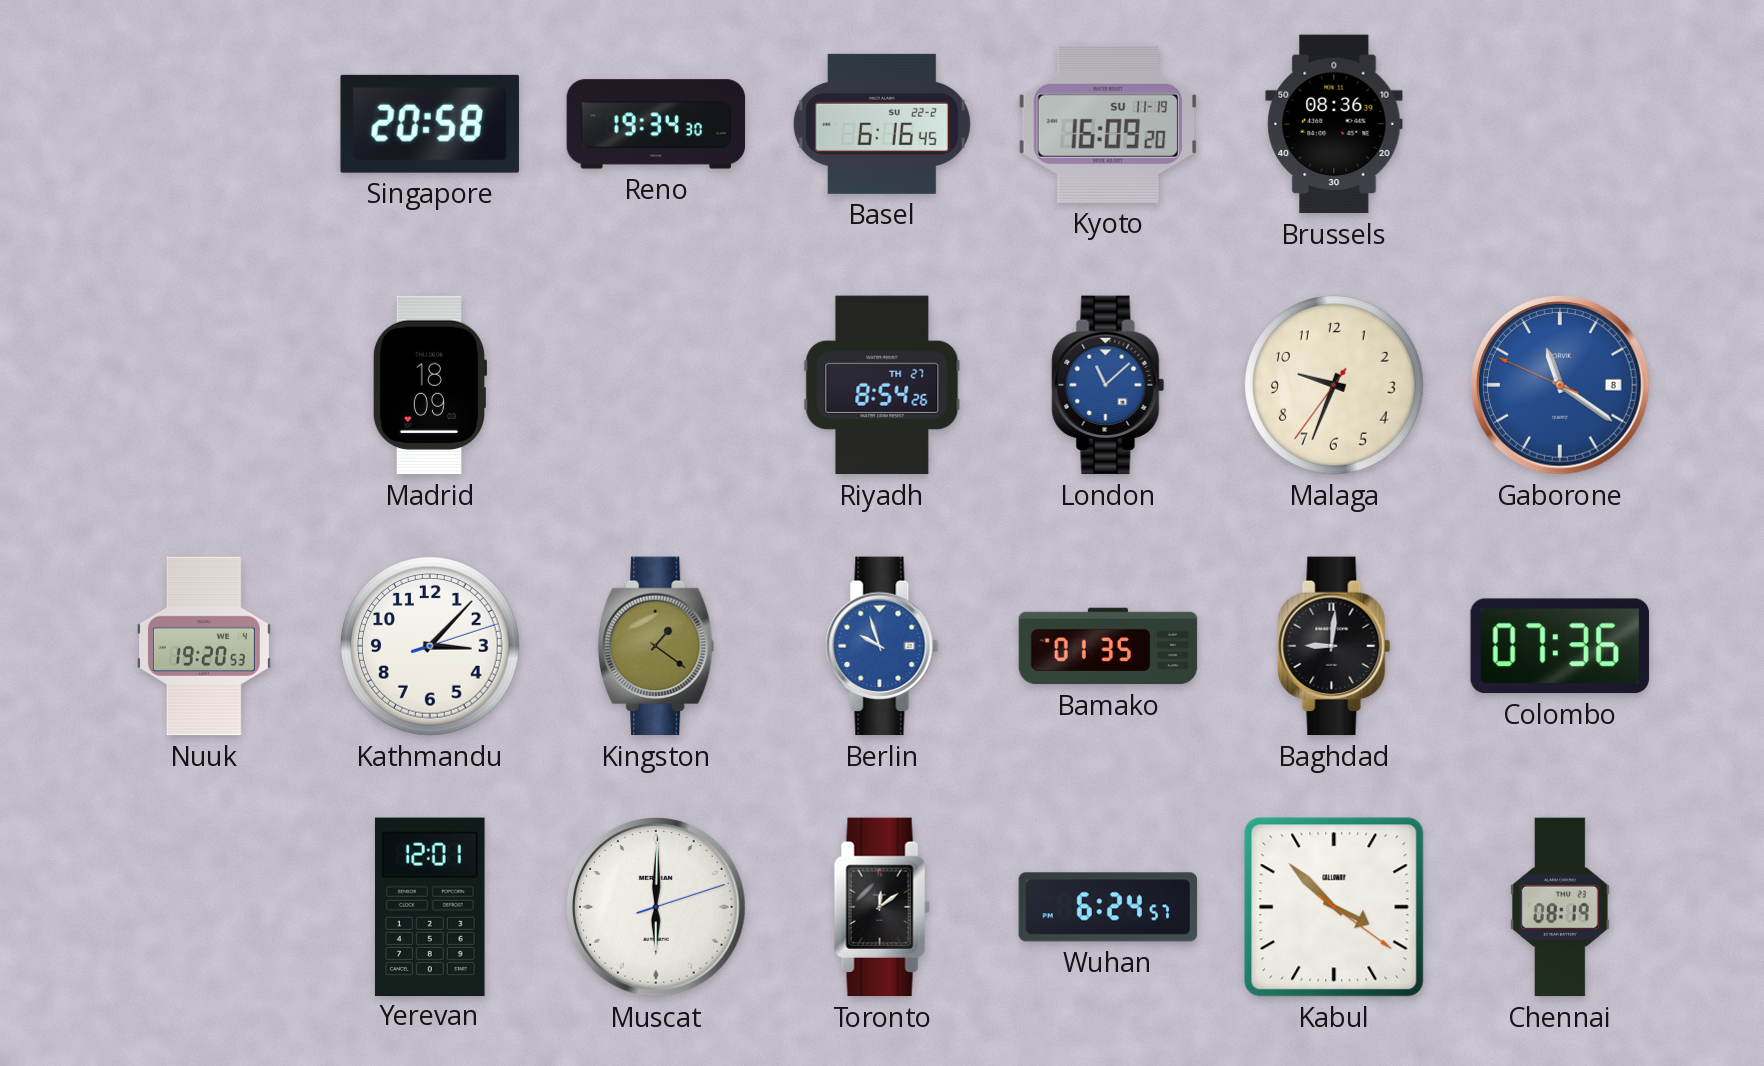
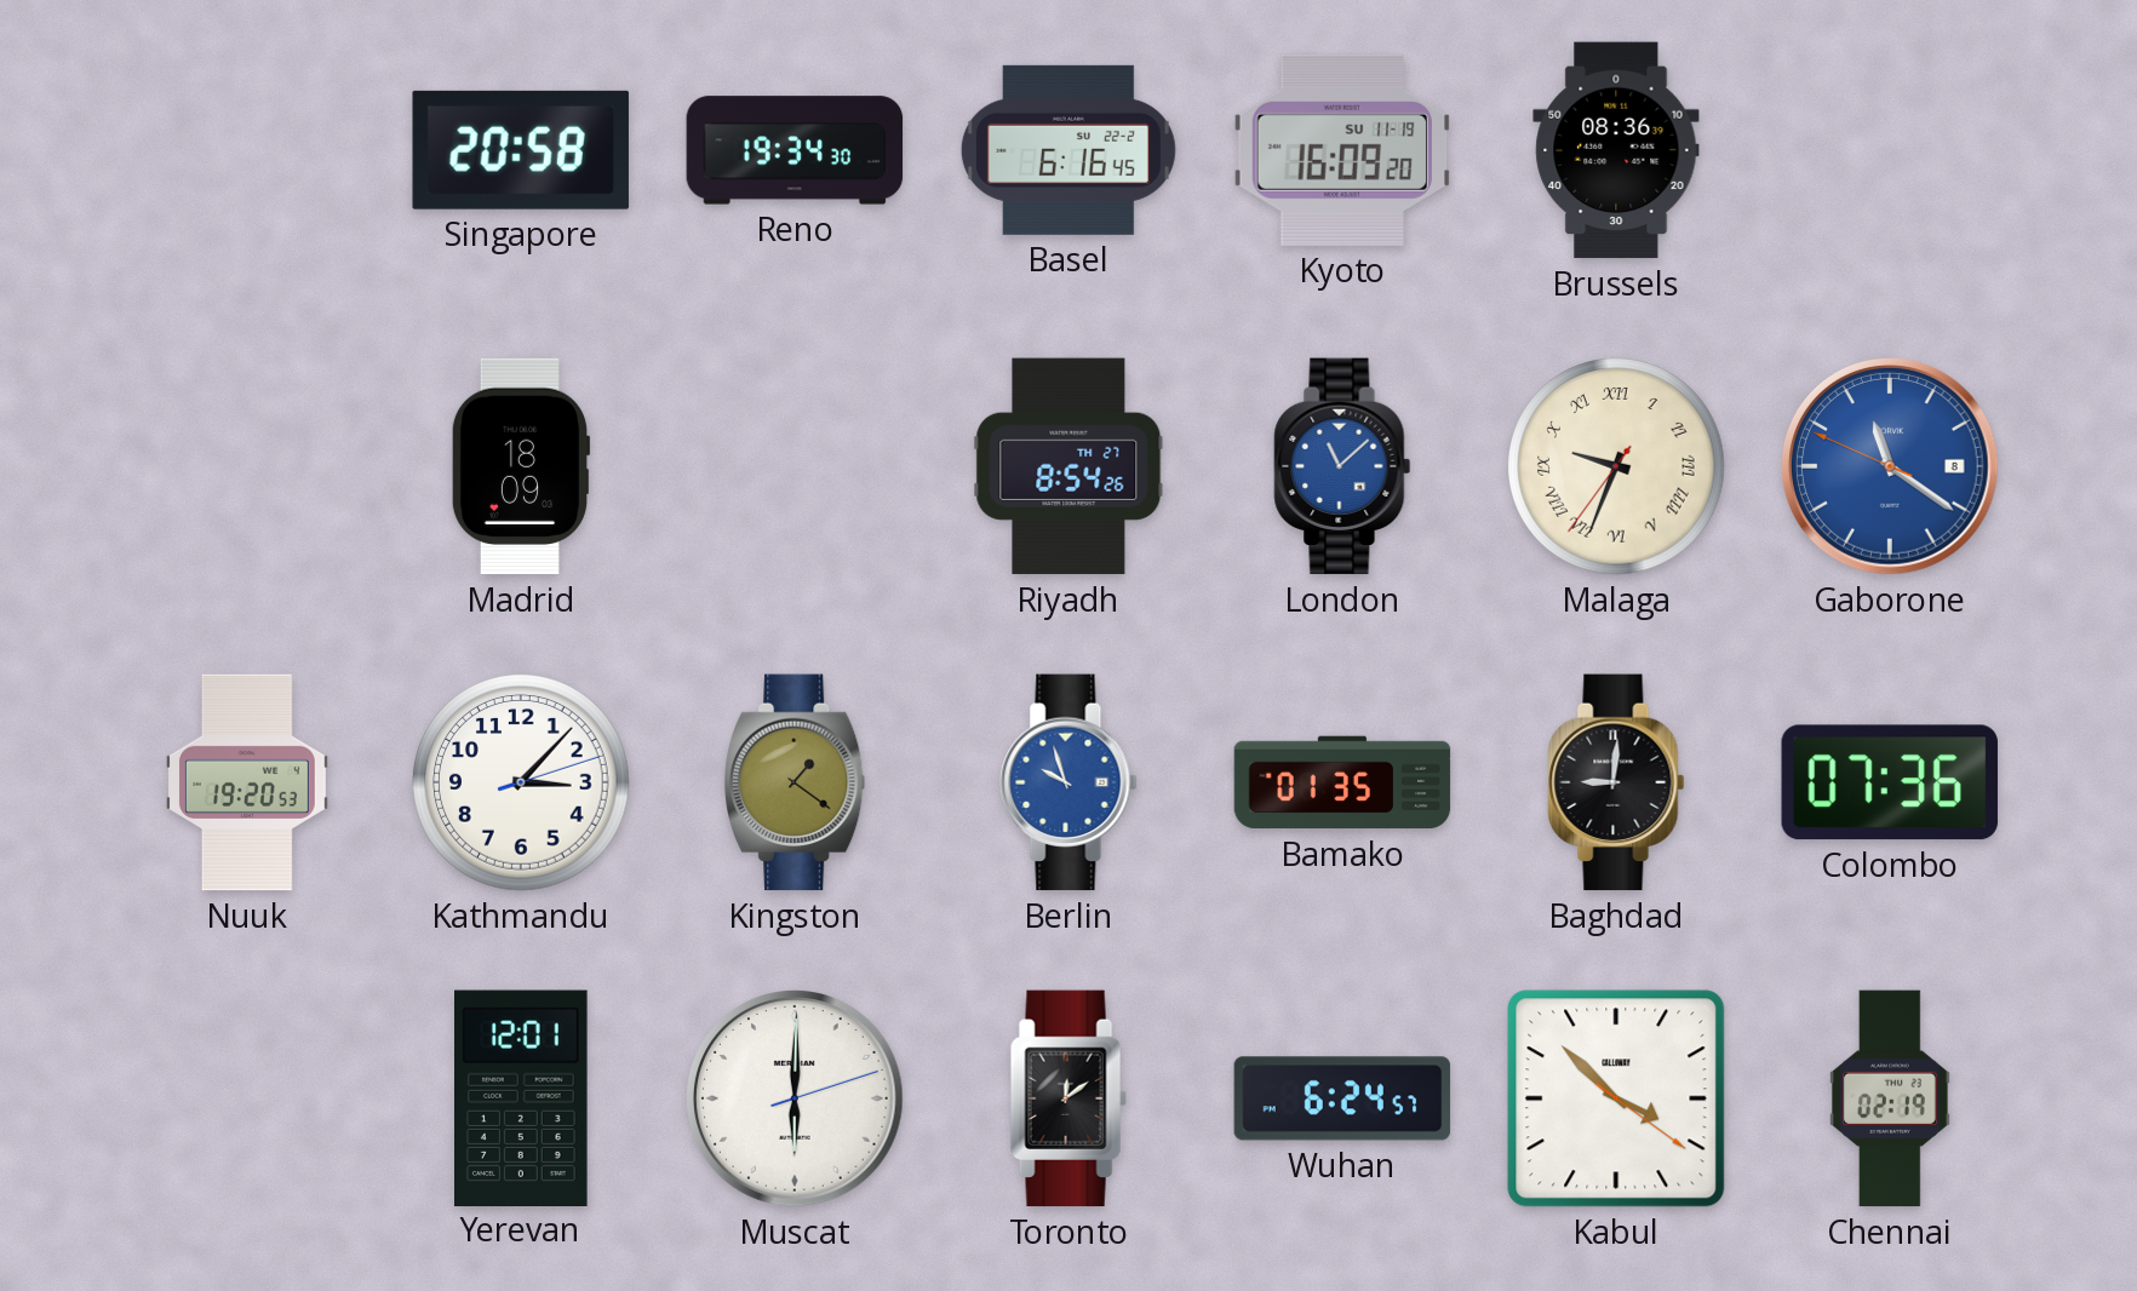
Malaga numerals: Arabic -> Roman
Chennai: 08:19 -> 02:19
